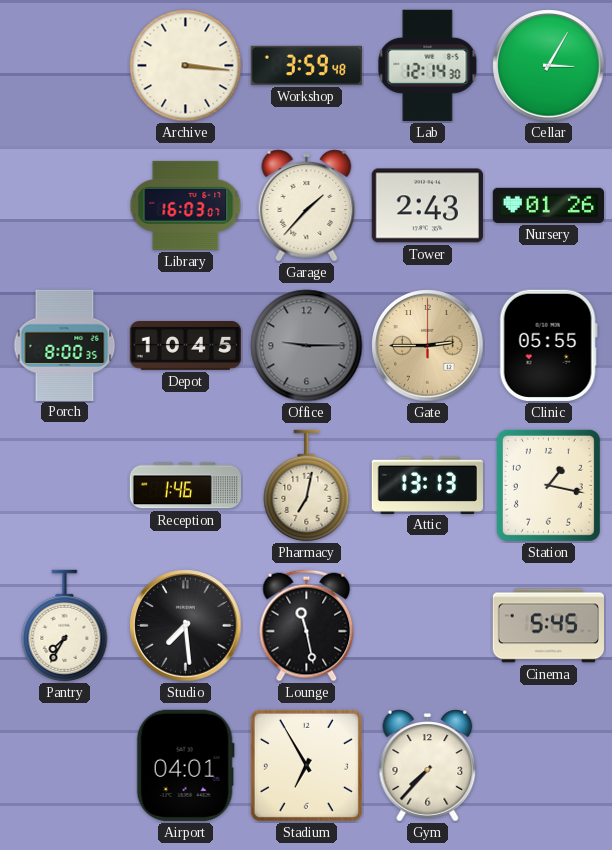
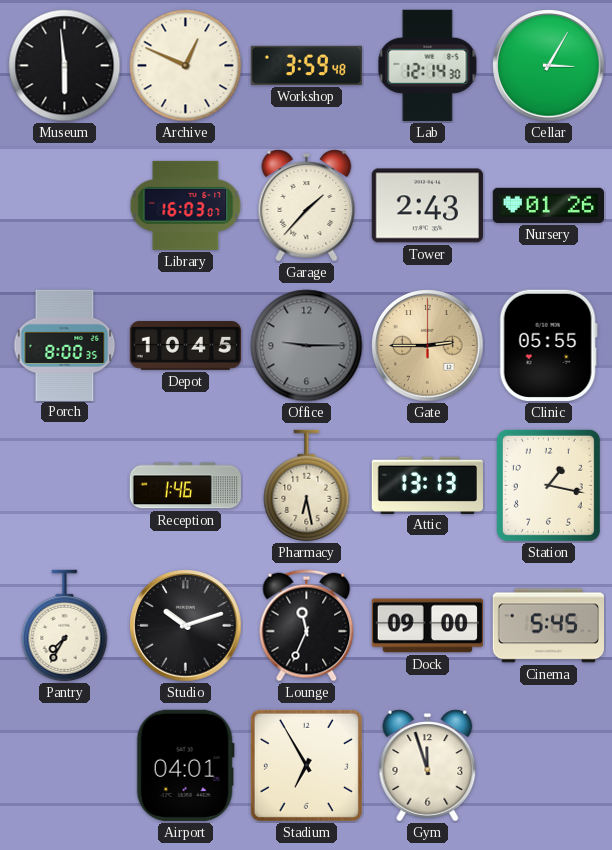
Museum: none -> 5:59
Archive: 3:16 -> 12:49
Pharmacy: 7:02 -> 6:28
Studio: 7:29 -> 10:12
Lounge: 11:28 -> 11:34
Dock: none -> 09:00
Gym: 7:37 -> 11:57
